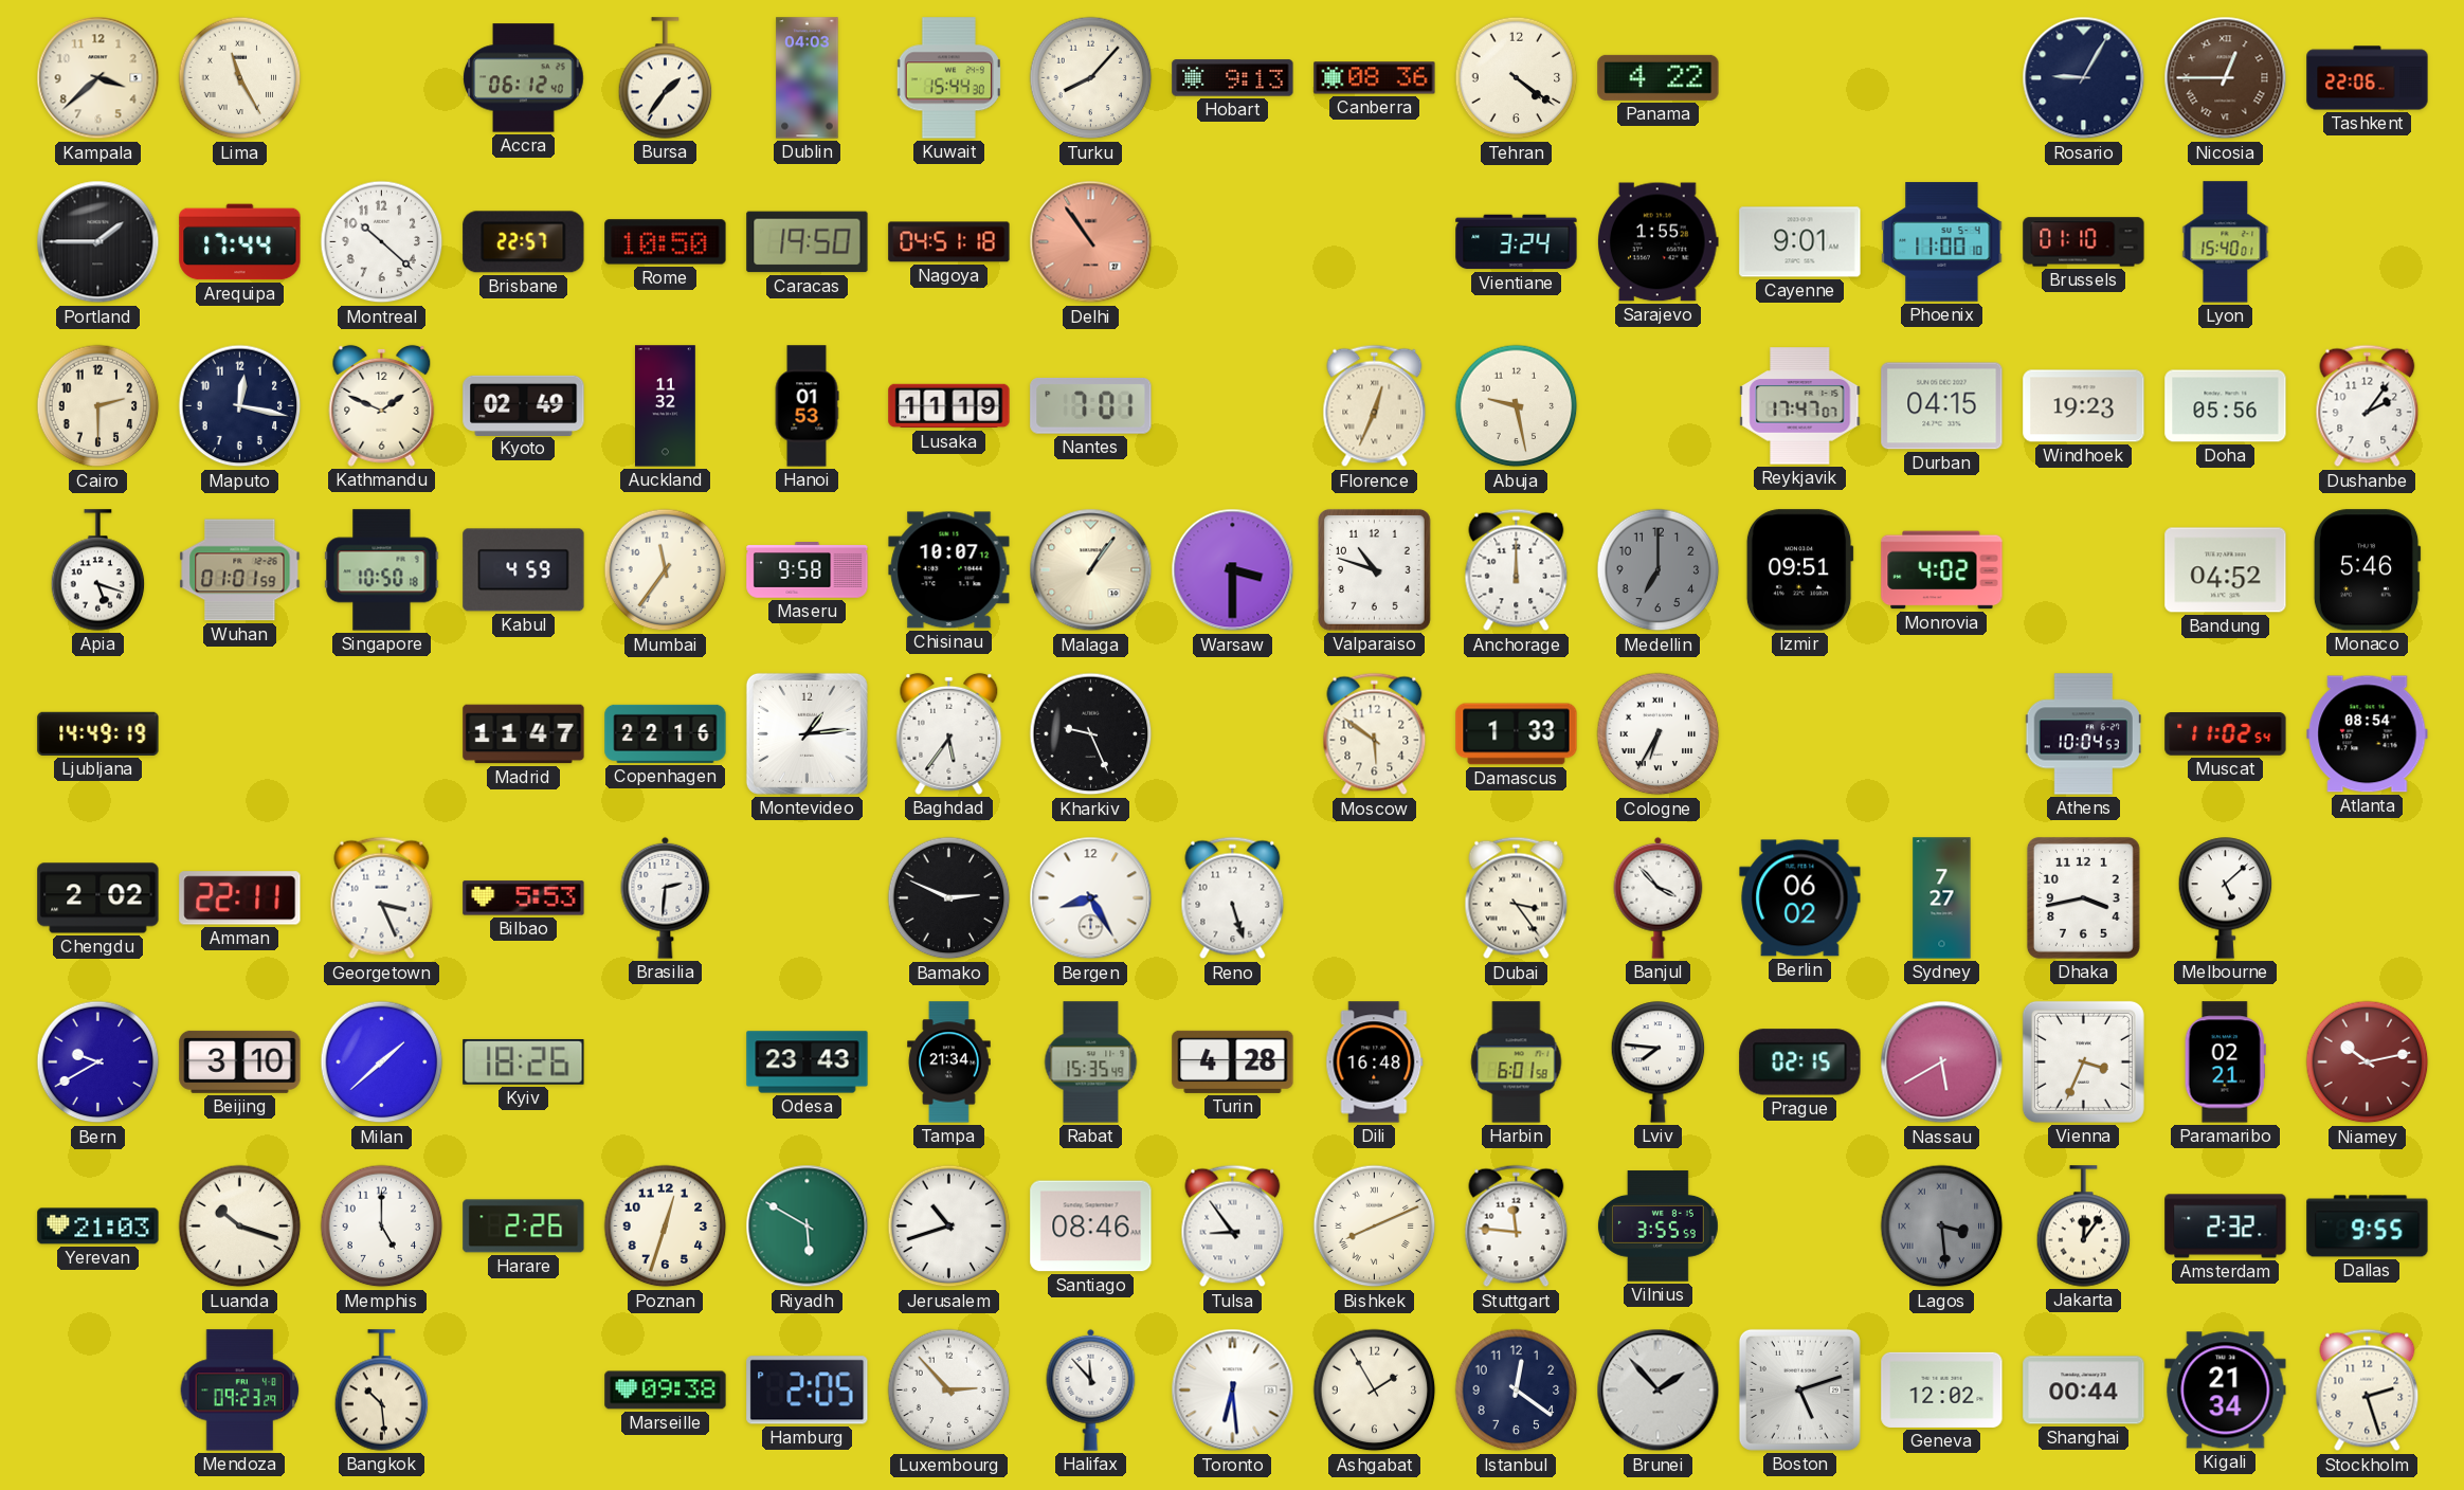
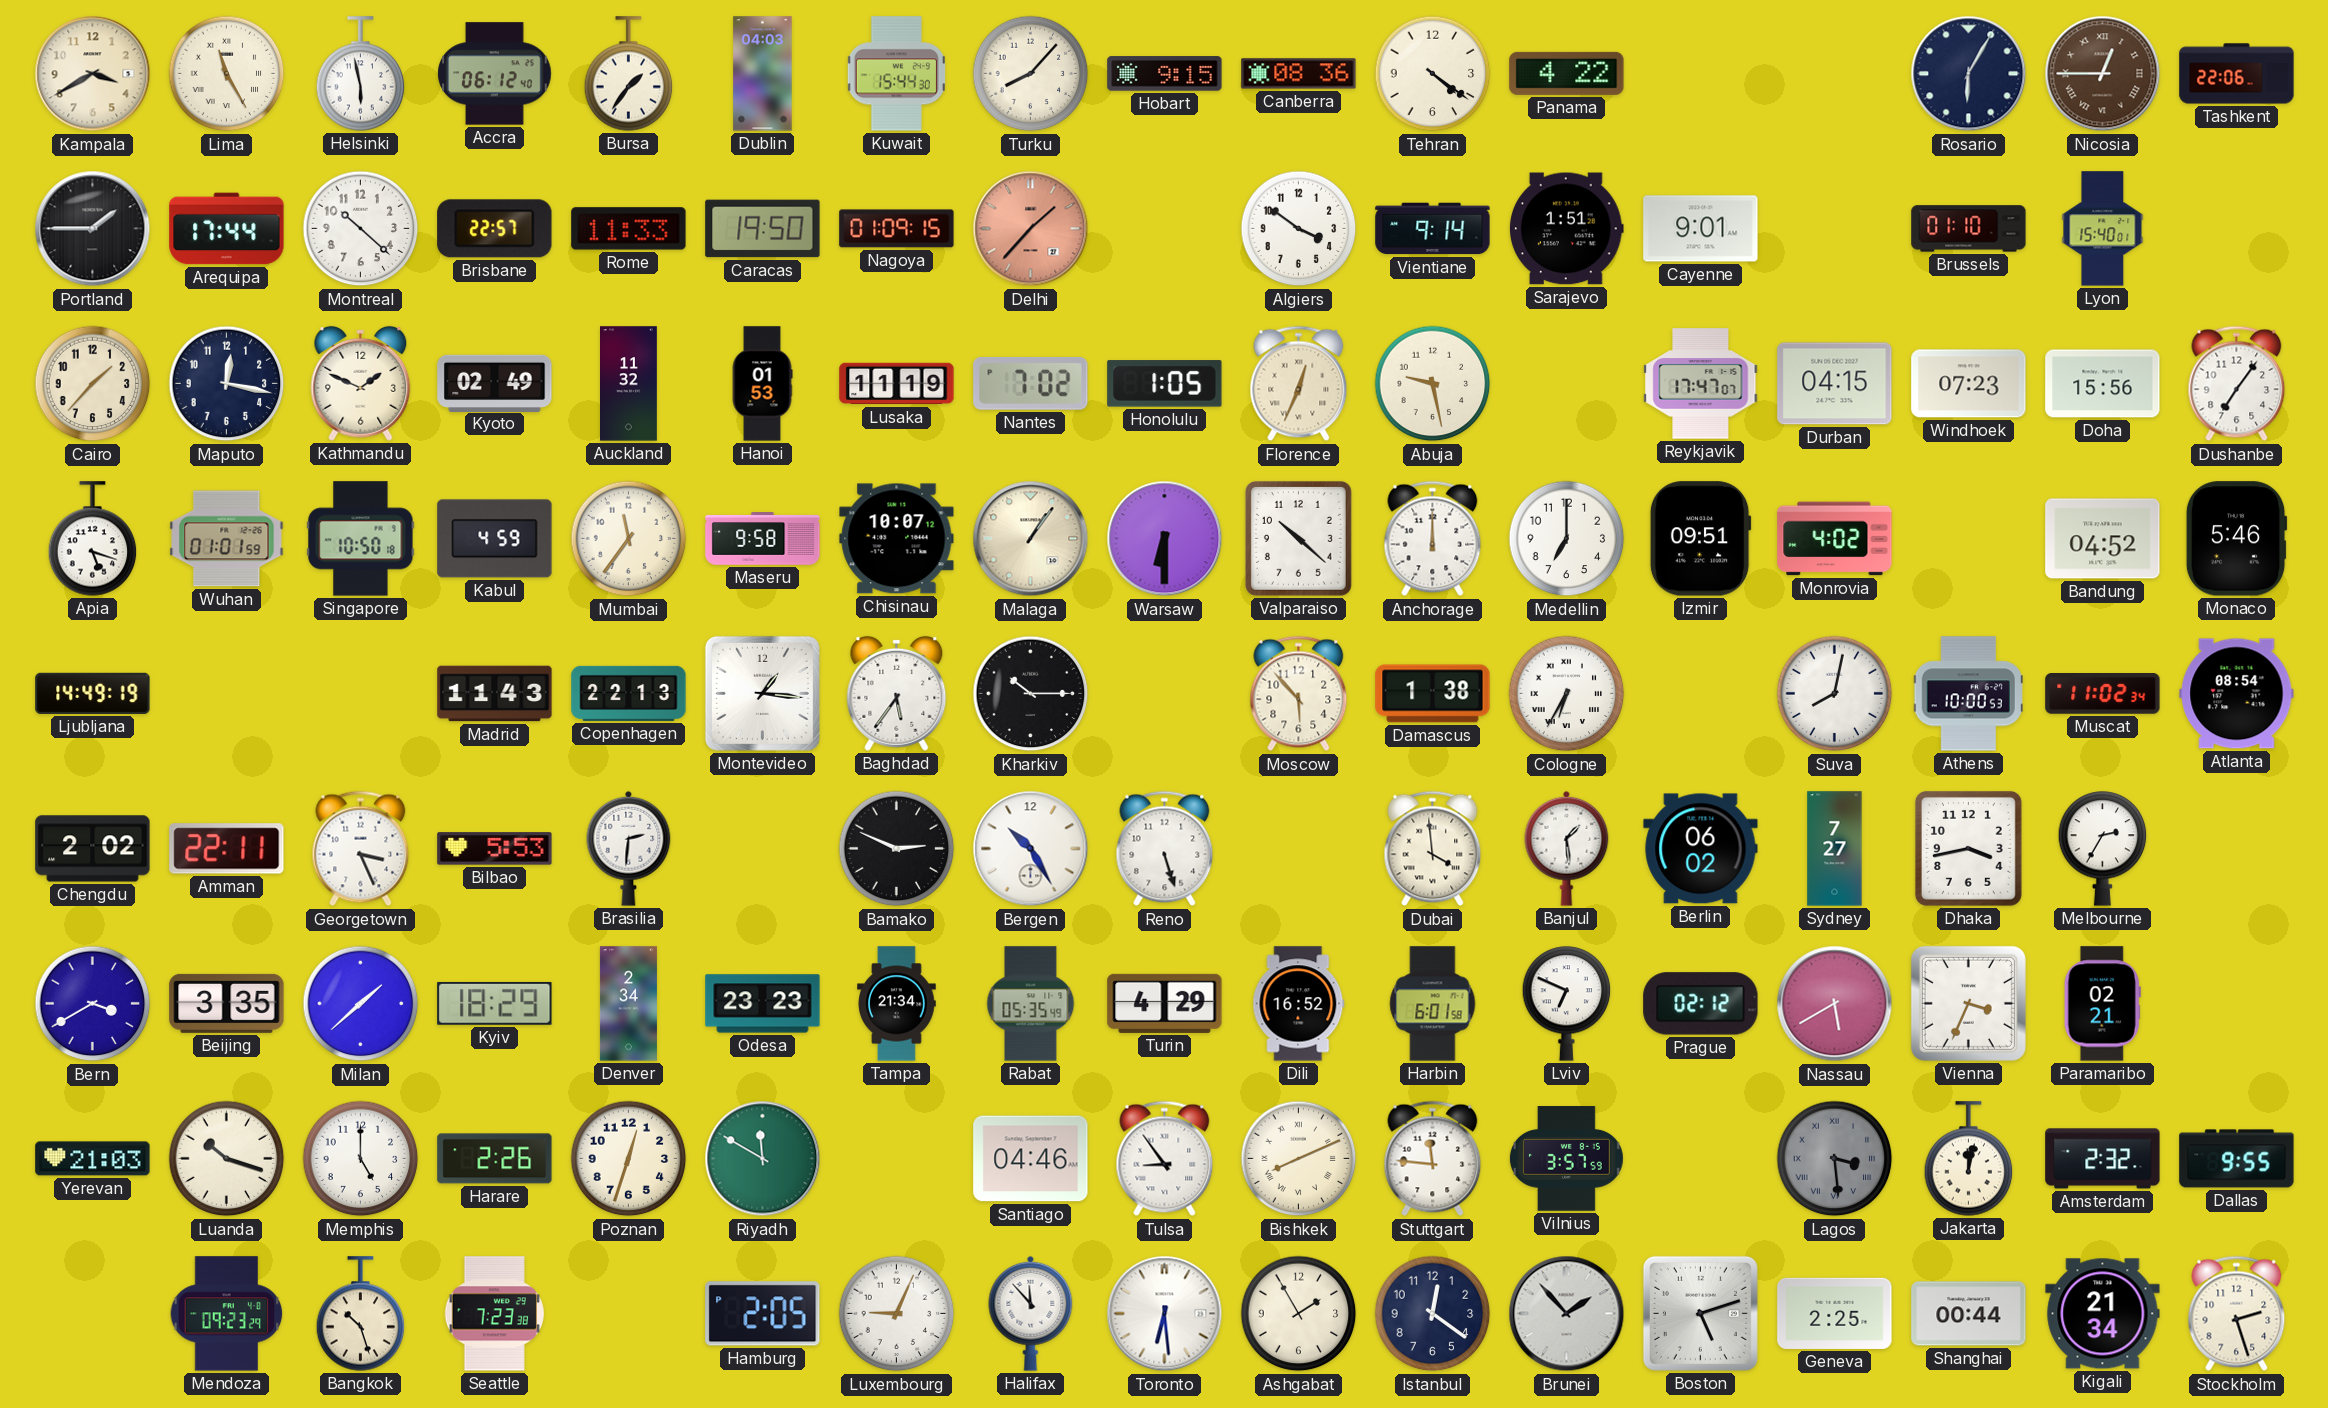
Kampala: 3:38 -> 3:40
Helsinki: none -> 5:58
Hobart: 9:13 -> 9:15
Rosario: 9:05 -> 6:05
Rome: 10:50 -> 11:33
Nagoya: 04:51 -> 01:09
Delhi: 10:54 -> 1:37
Algiers: none -> 3:51
Vientiane: 3:24 -> 9:14
Sarajevo: 1:55 -> 1:51
Phoenix: 11:00 -> none
Cairo: 2:30 -> 1:37
Nantes: 7:01 -> 7:02
Honolulu: none -> 1:05
Windhoek: 19:23 -> 07:23
Doha: 05:56 -> 15:56
Dushanbe: 2:06 -> 7:06
Warsaw: 3:30 -> 6:30
Valparaiso: 10:48 -> 10:22
Medellin dial: grey -> white
Madrid: 11:47 -> 11:43
Copenhagen: 22:16 -> 22:13
Montevideo: 1:14 -> 1:16
Kharkiv: 9:26 -> 10:15
Moscow: 5:51 -> 5:53
Damascus: 1:33 -> 1:38
Suva: none -> 8:02
Athens: 10:04 -> 10:00
Muscat: 11:02:54 -> 11:02:34
Bergen: 8:25 -> 10:25
Dubai: 3:24 -> 3:59
Banjul: 3:53 -> 1:29
Melbourne: 5:08 -> 2:35
Bern: 9:40 -> 3:40
Beijing: 3:10 -> 3:35
Kyiv: 18:26 -> 18:29
Denver: none -> 2:34
Odesa: 23:43 -> 23:23
Rabat: 15:35 -> 05:35
Turin: 4:28 -> 4:29
Dili: 16:48 -> 16:52
Lviv: 7:46 -> 6:49
Prague: 02:15 -> 02:12
Niamey: 10:13 -> none
Riyadh: 5:50 -> 11:50
Jerusalem: 10:42 -> none
Santiago: 08:46 -> 04:46
Vilnius: 3:55 -> 3:57
Jakarta: 12:06 -> 12:02
Bangkok: 10:29 -> 10:27
Seattle: none -> 7:23
Marseille: 09:38 -> none
Luxembourg: 2:53 -> 9:04
Geneva: 12:02 -> 2:25
